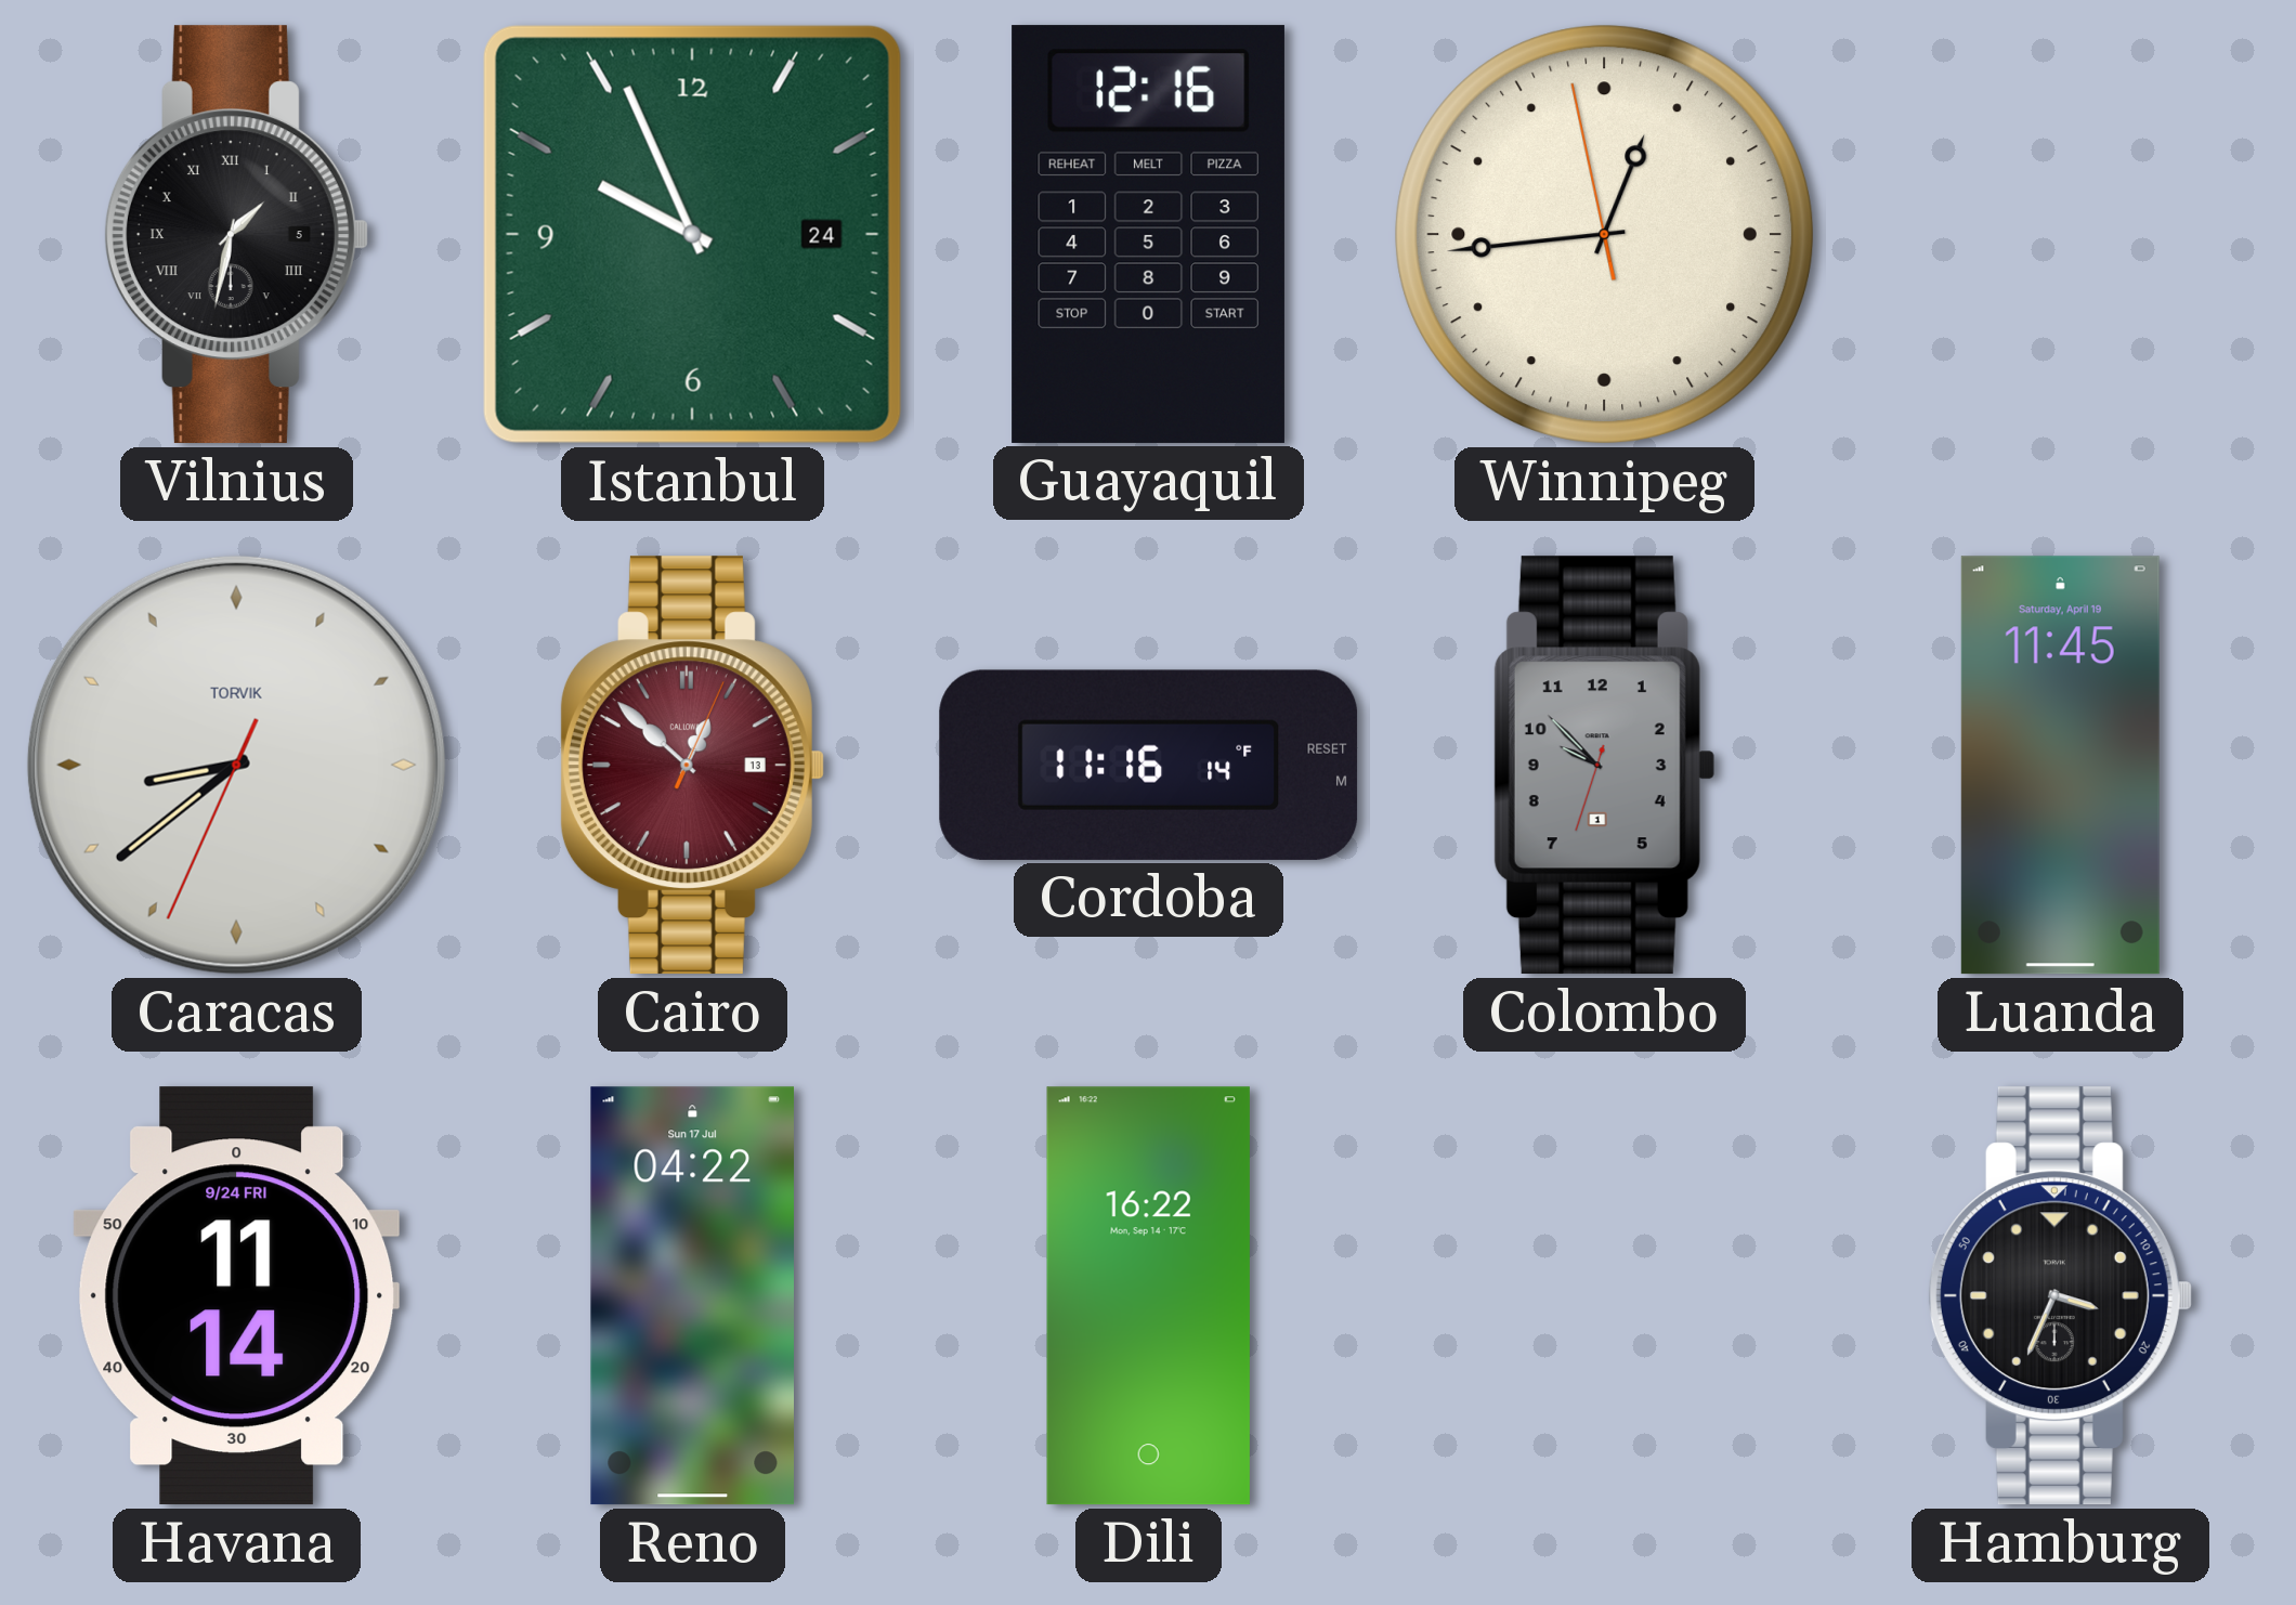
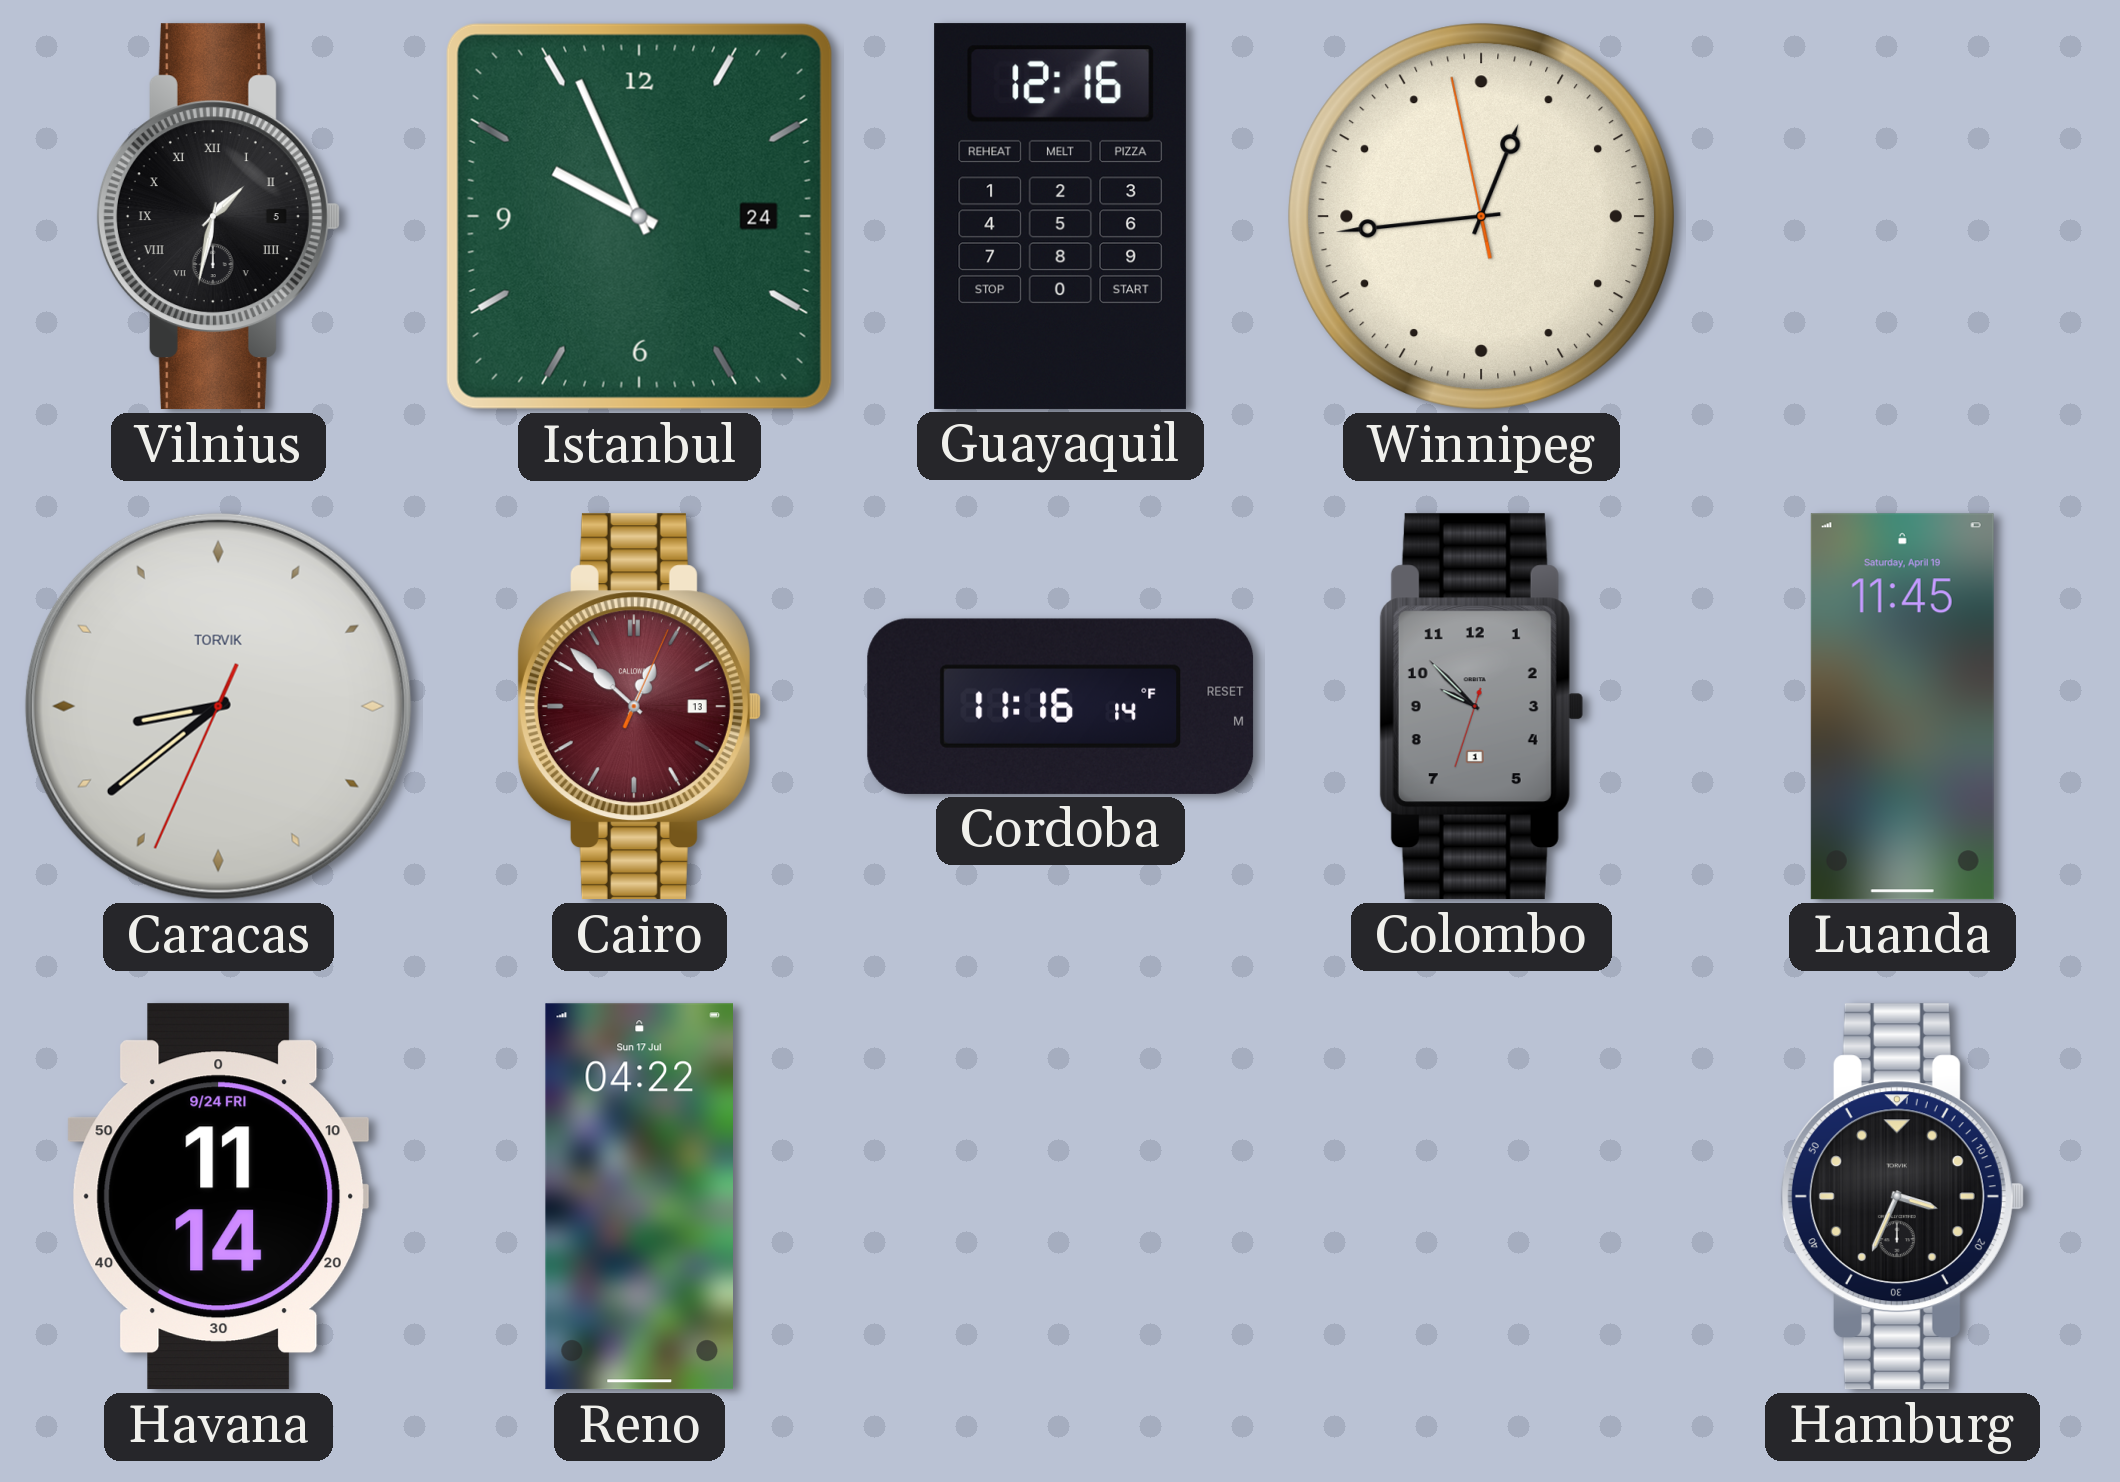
Dili: 16:22 -> none
